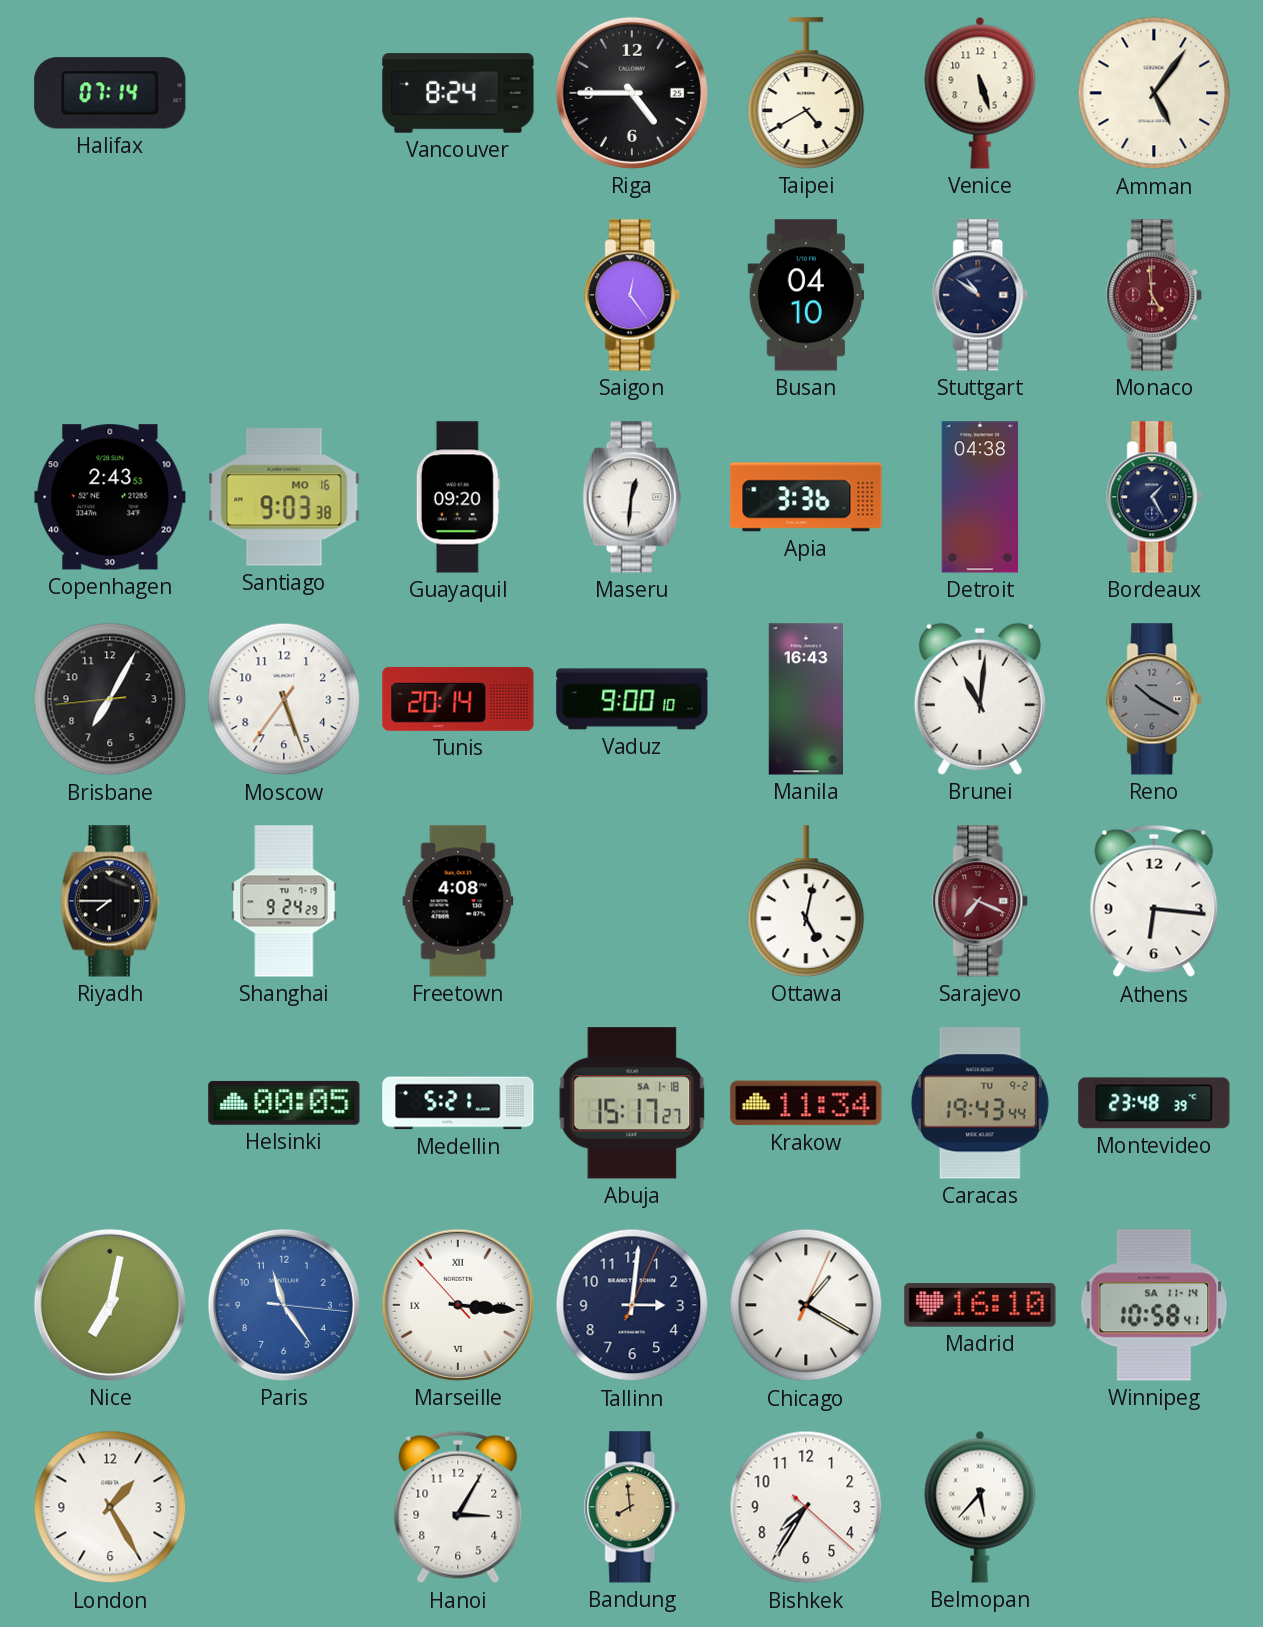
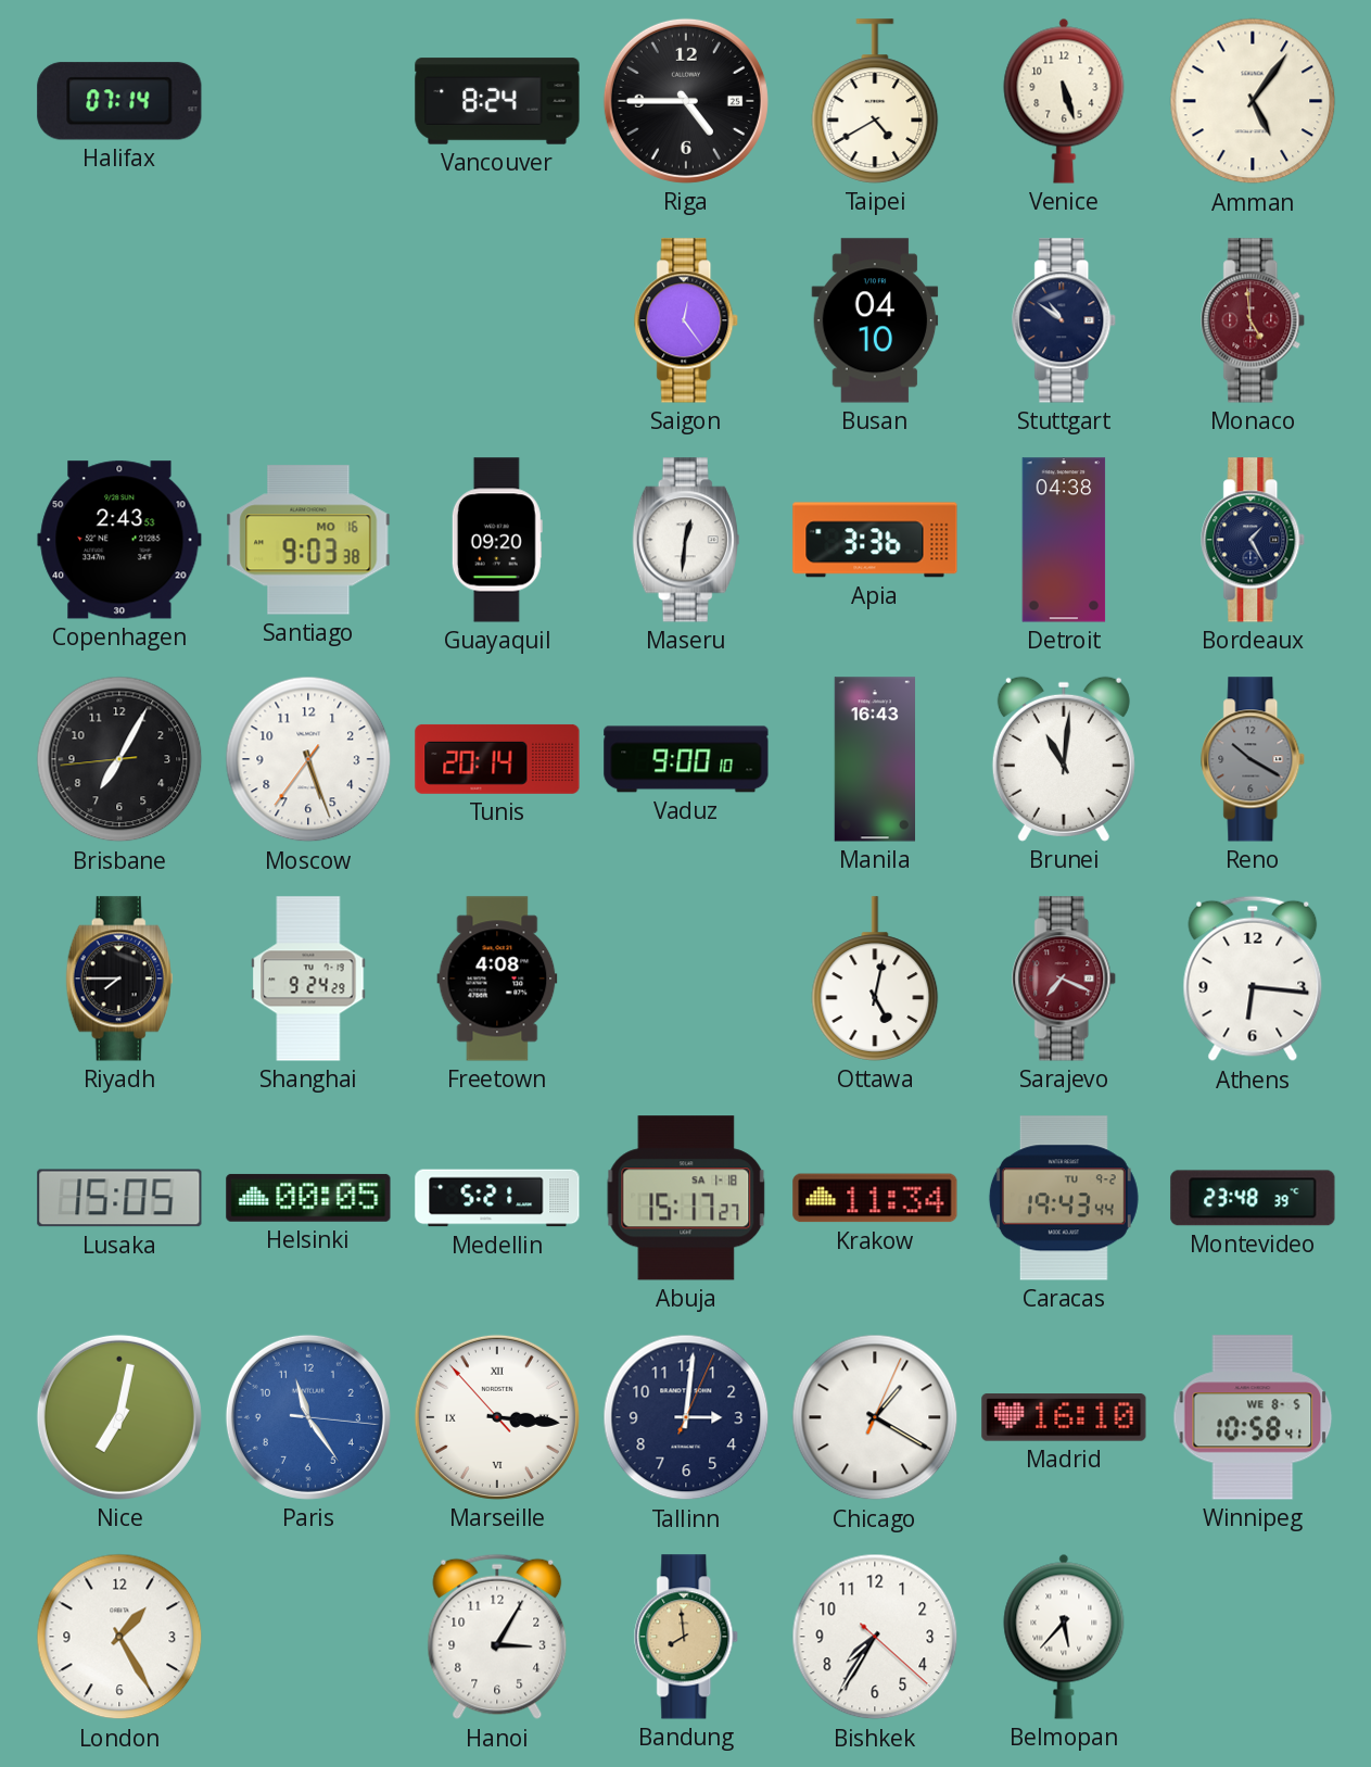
Lusaka: none -> 15:05
Winnipeg date: SA 11-14 -> WE 8-5
